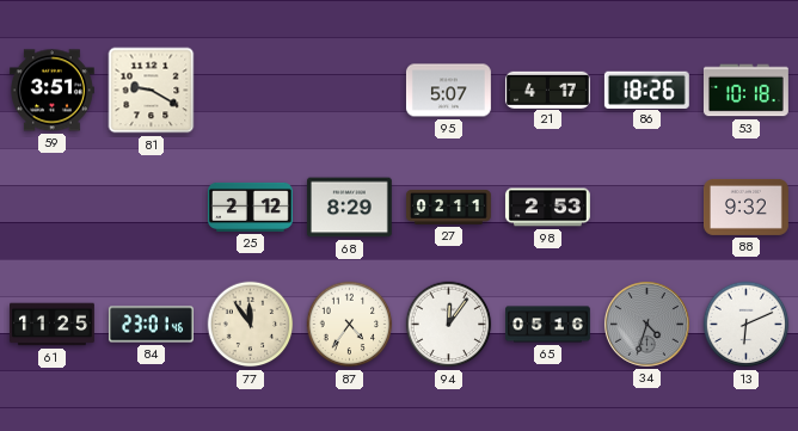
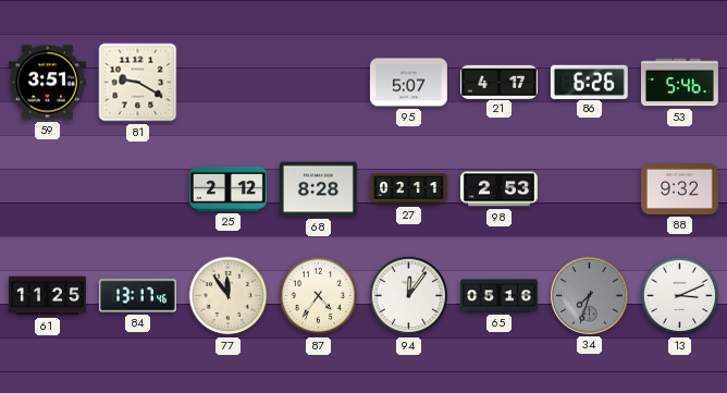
86: 18:26 -> 6:26
53: 10:18 -> 5:46
68: 8:29 -> 8:28
84: 23:01 -> 13:17
34: 4:33 -> 7:33
13: 6:11 -> 3:11
